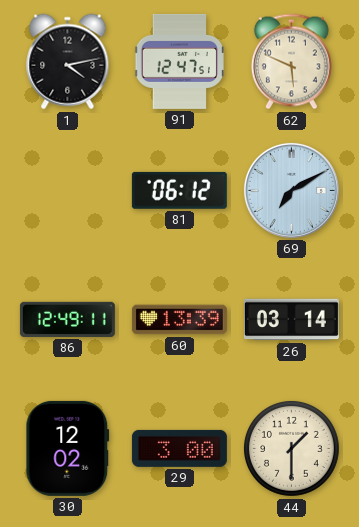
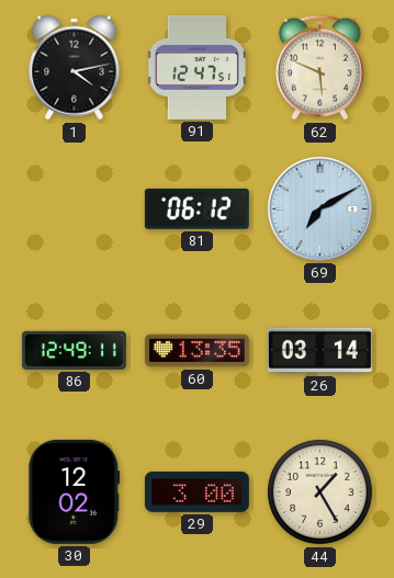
60: 13:39 -> 13:35
44: 1:30 -> 1:25
